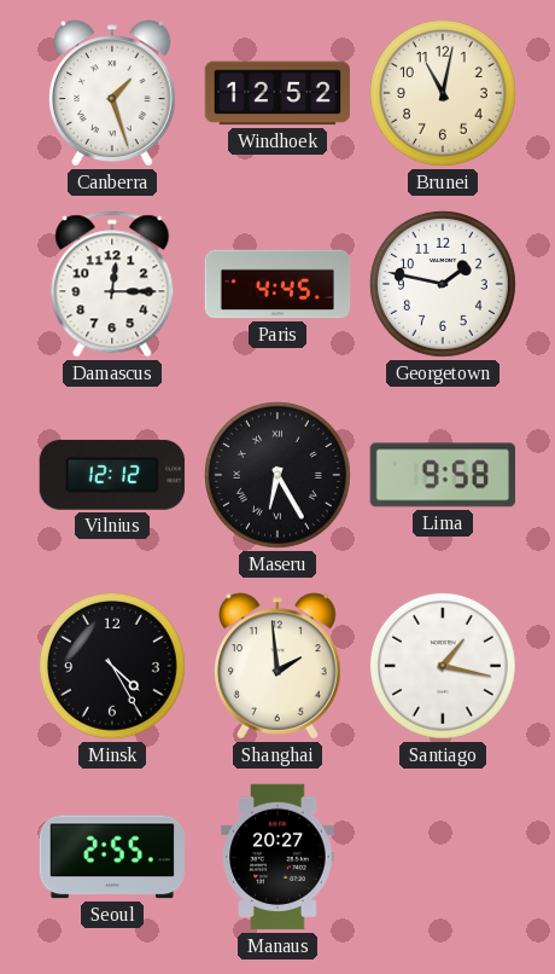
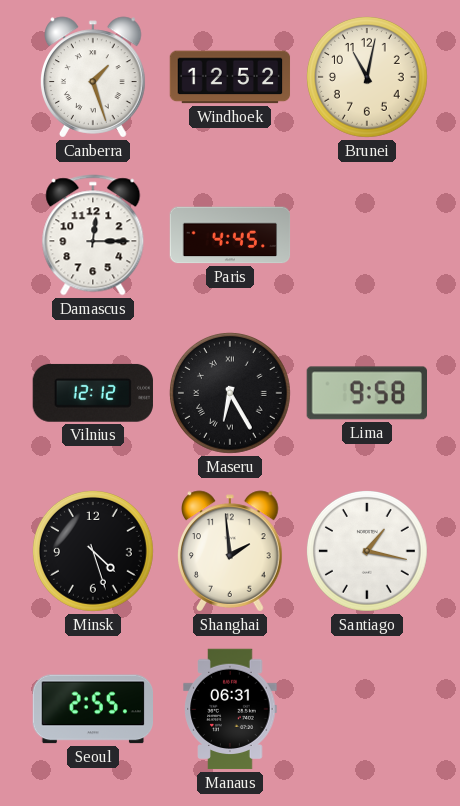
Georgetown: 1:47 -> none
Minsk: 4:25 -> 4:27
Manaus: 20:27 -> 06:31
